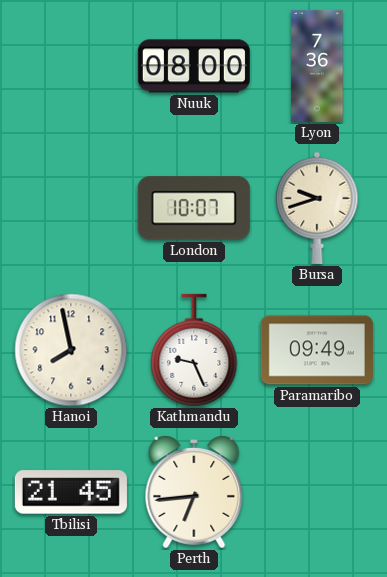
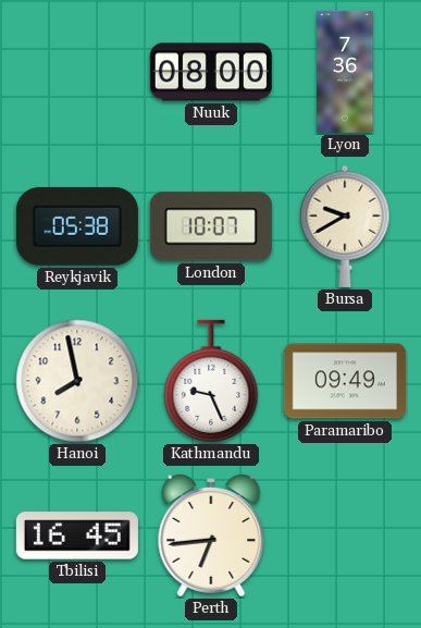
Reykjavik: none -> 05:38
Bursa: 9:42 -> 9:40
Tbilisi: 21:45 -> 16:45
